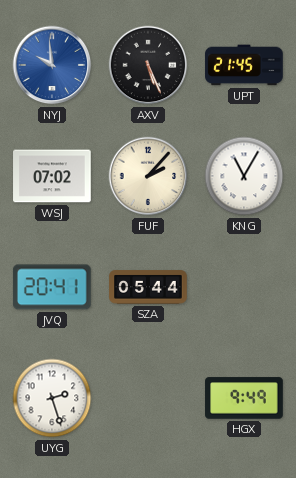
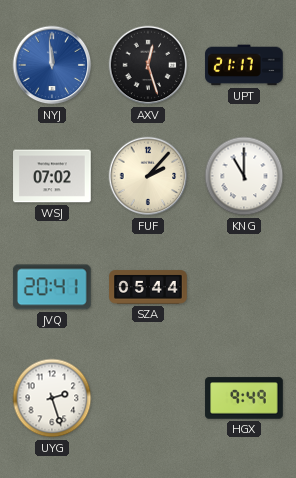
NYJ: 9:59 -> 11:59
AXV: 5:26 -> 12:27
UPT: 21:45 -> 21:17
KNG: 11:05 -> 11:00
